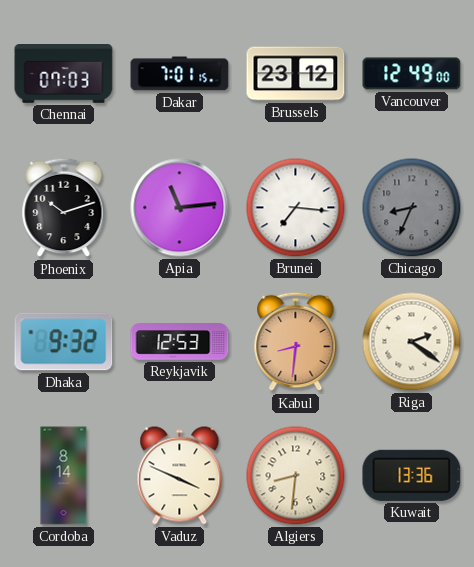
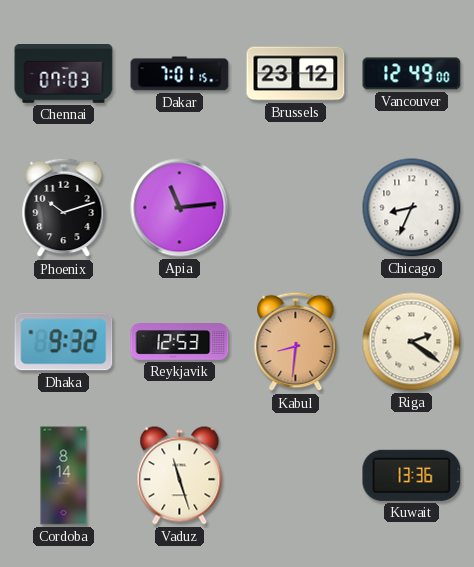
Brunei: 7:16 -> none
Chicago dial: grey -> white
Vaduz: 3:49 -> 11:27
Algiers: 8:31 -> none
